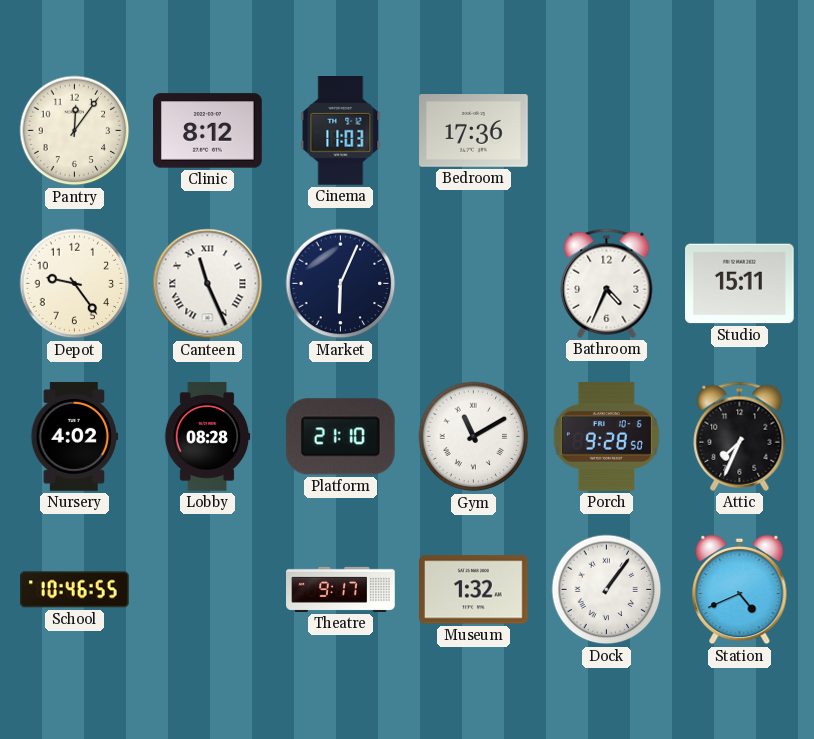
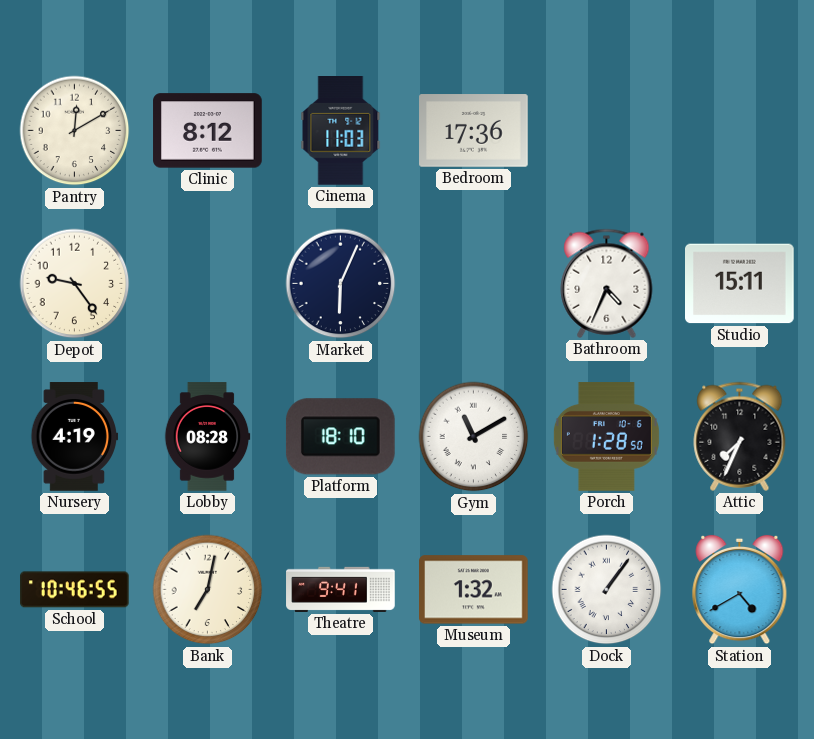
Pantry: 12:06 -> 12:10
Canteen: 11:26 -> none
Nursery: 4:02 -> 4:19
Platform: 21:10 -> 18:10
Porch: 9:28 -> 1:28
Bank: none -> 7:02
Theatre: 9:17 -> 9:41
Station: 4:41 -> 4:40
